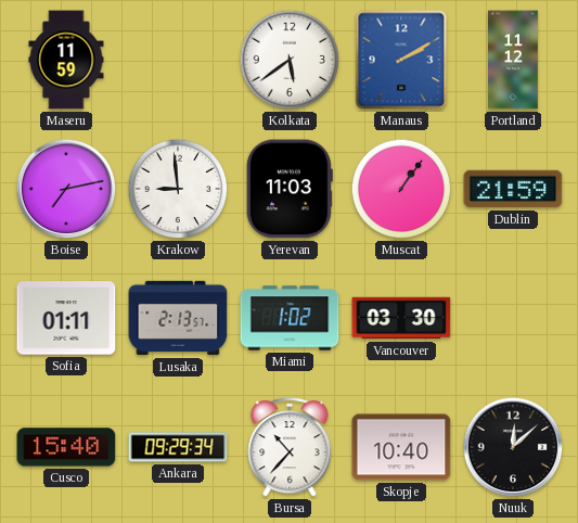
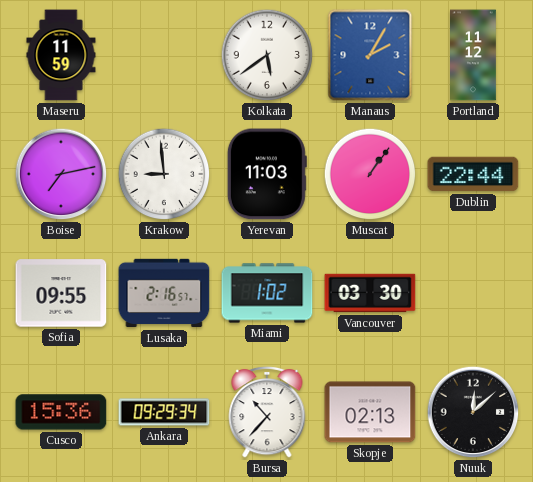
Manaus: 2:10 -> 2:05
Dublin: 21:59 -> 22:44
Sofia: 01:11 -> 09:55
Lusaka: 2:13 -> 2:16
Cusco: 15:40 -> 15:36
Skopje: 10:40 -> 02:13
